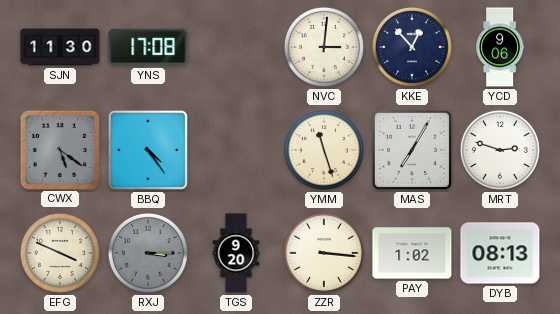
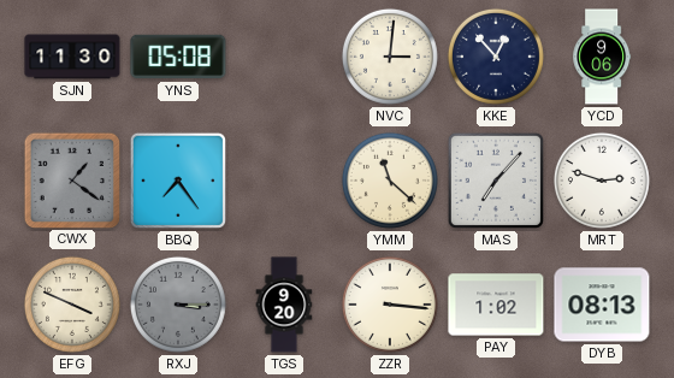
YNS: 17:08 -> 05:08
CWX: 5:21 -> 1:21
BBQ: 4:24 -> 7:24
YMM: 11:27 -> 11:22
MAS: 7:05 -> 7:07
